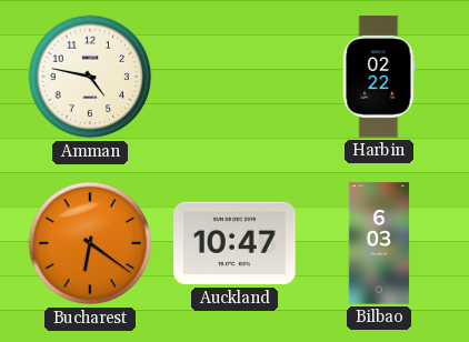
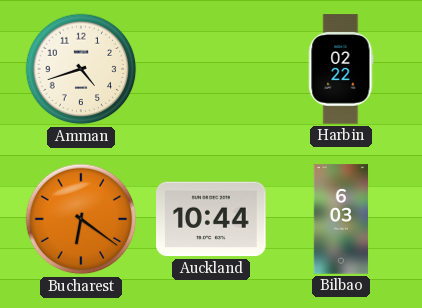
Amman: 4:47 -> 4:42
Auckland: 10:47 -> 10:44
